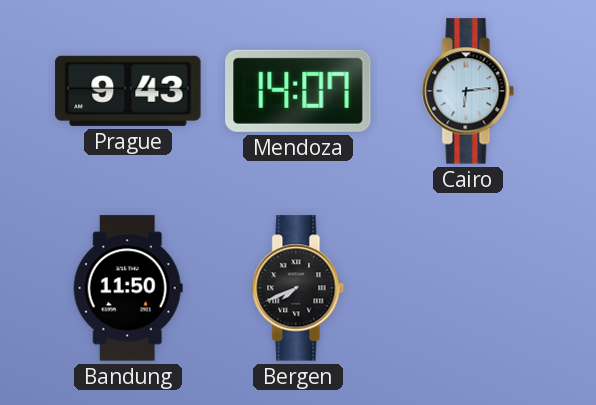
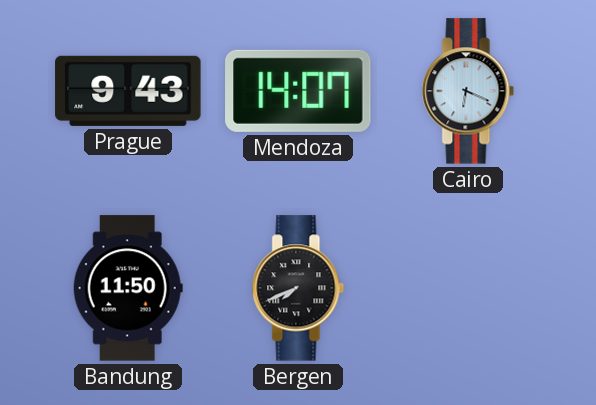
Cairo: 6:14 -> 6:19
